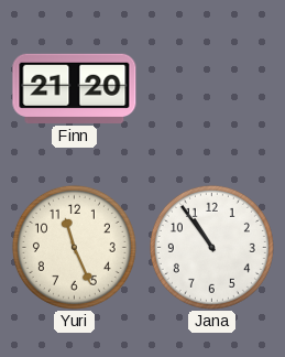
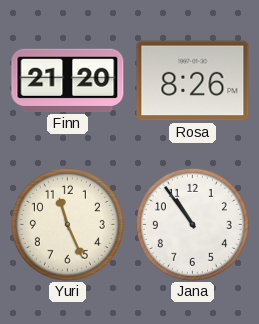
Rosa: none -> 8:26
